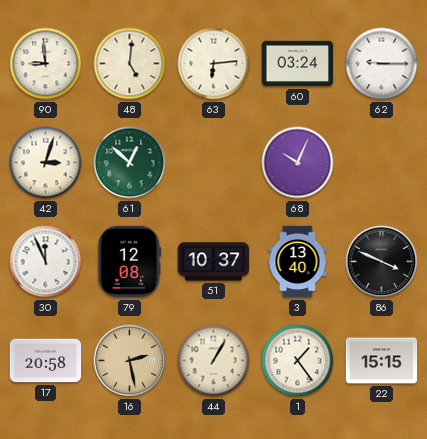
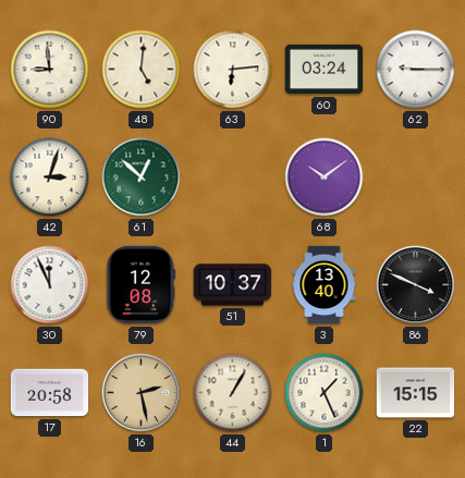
68: 10:04 -> 10:09
1: 1:24 -> 1:26
